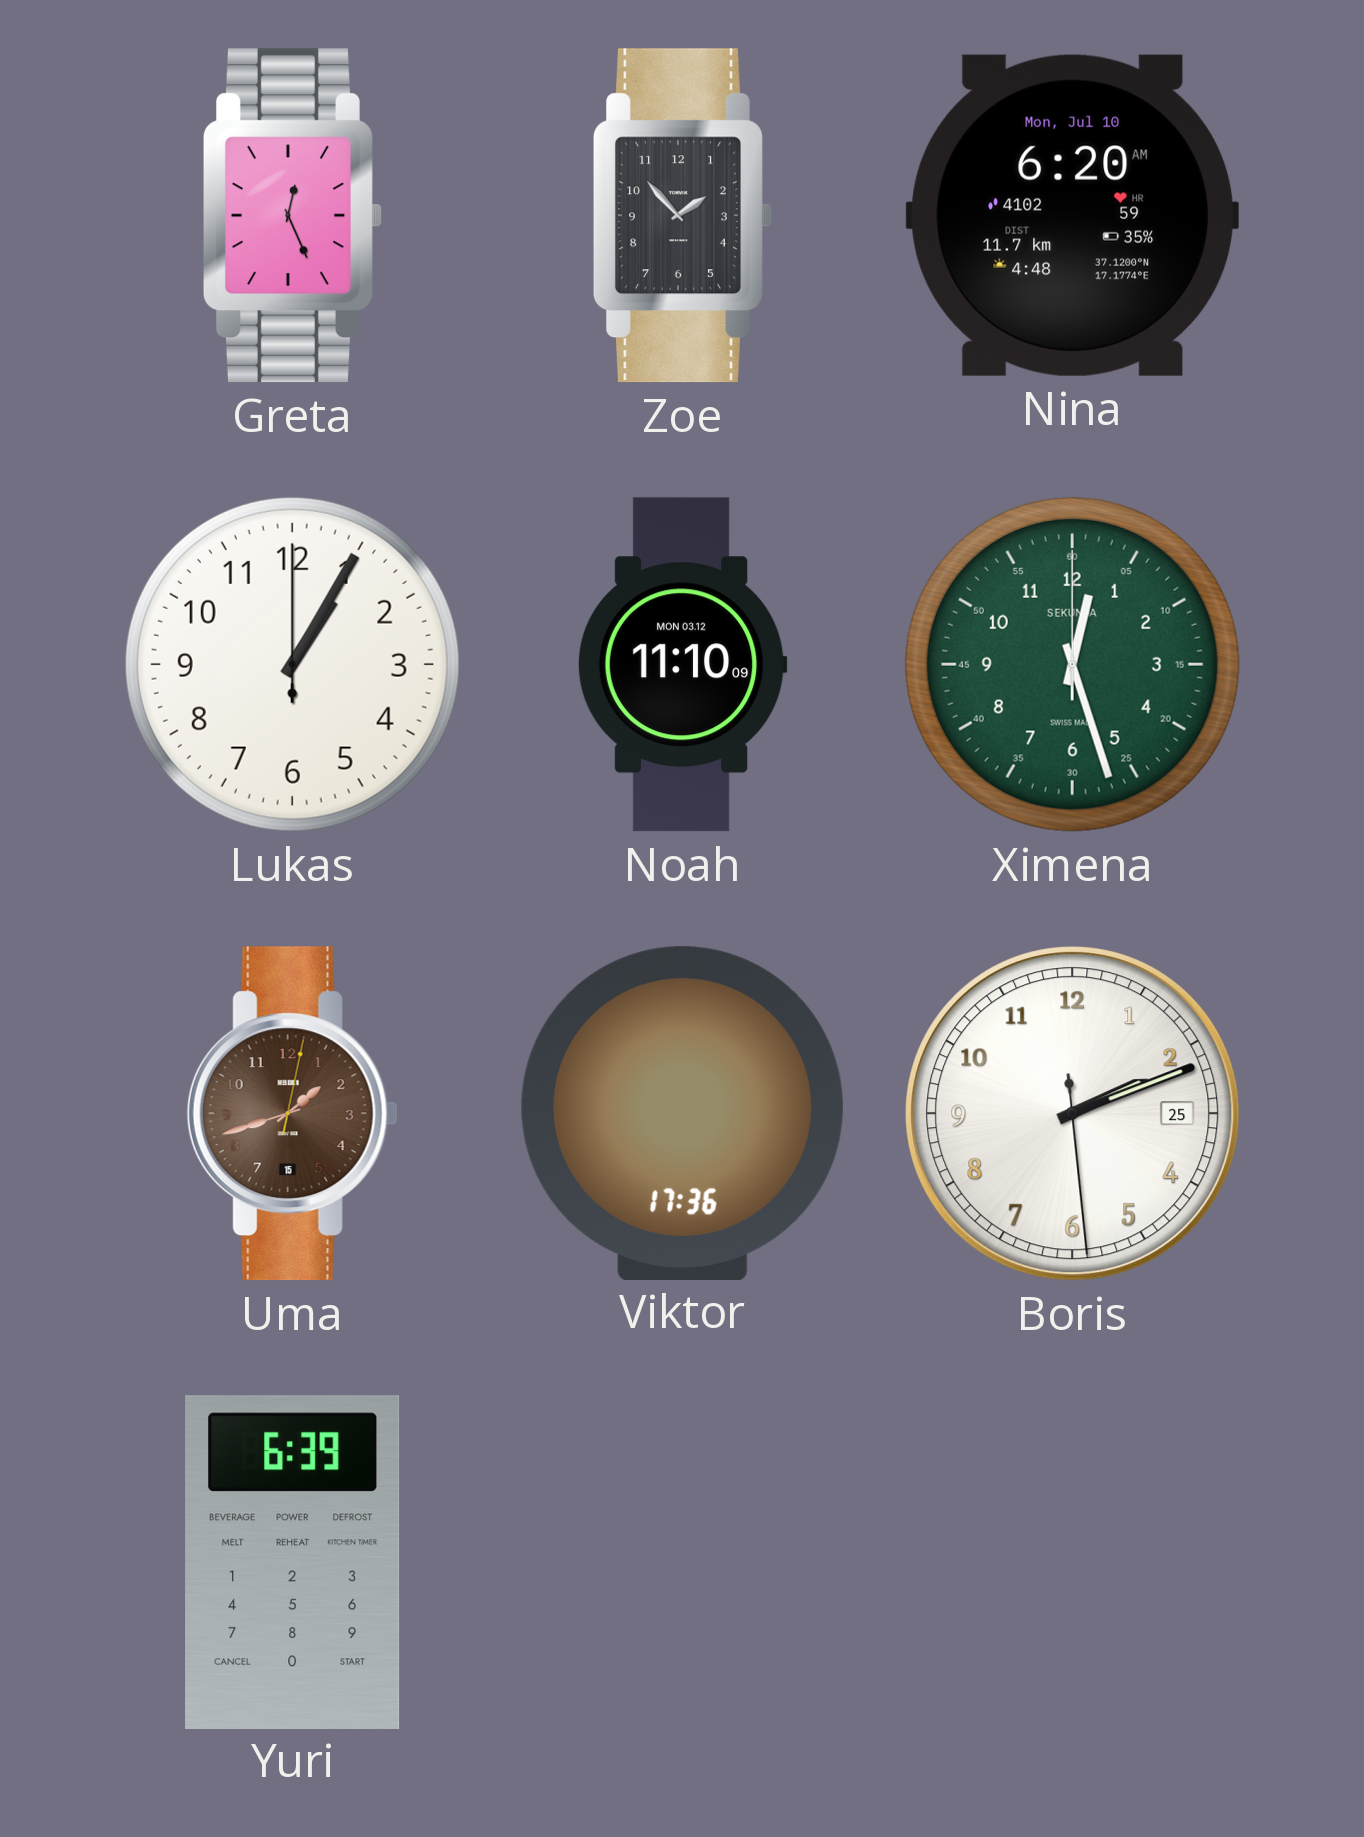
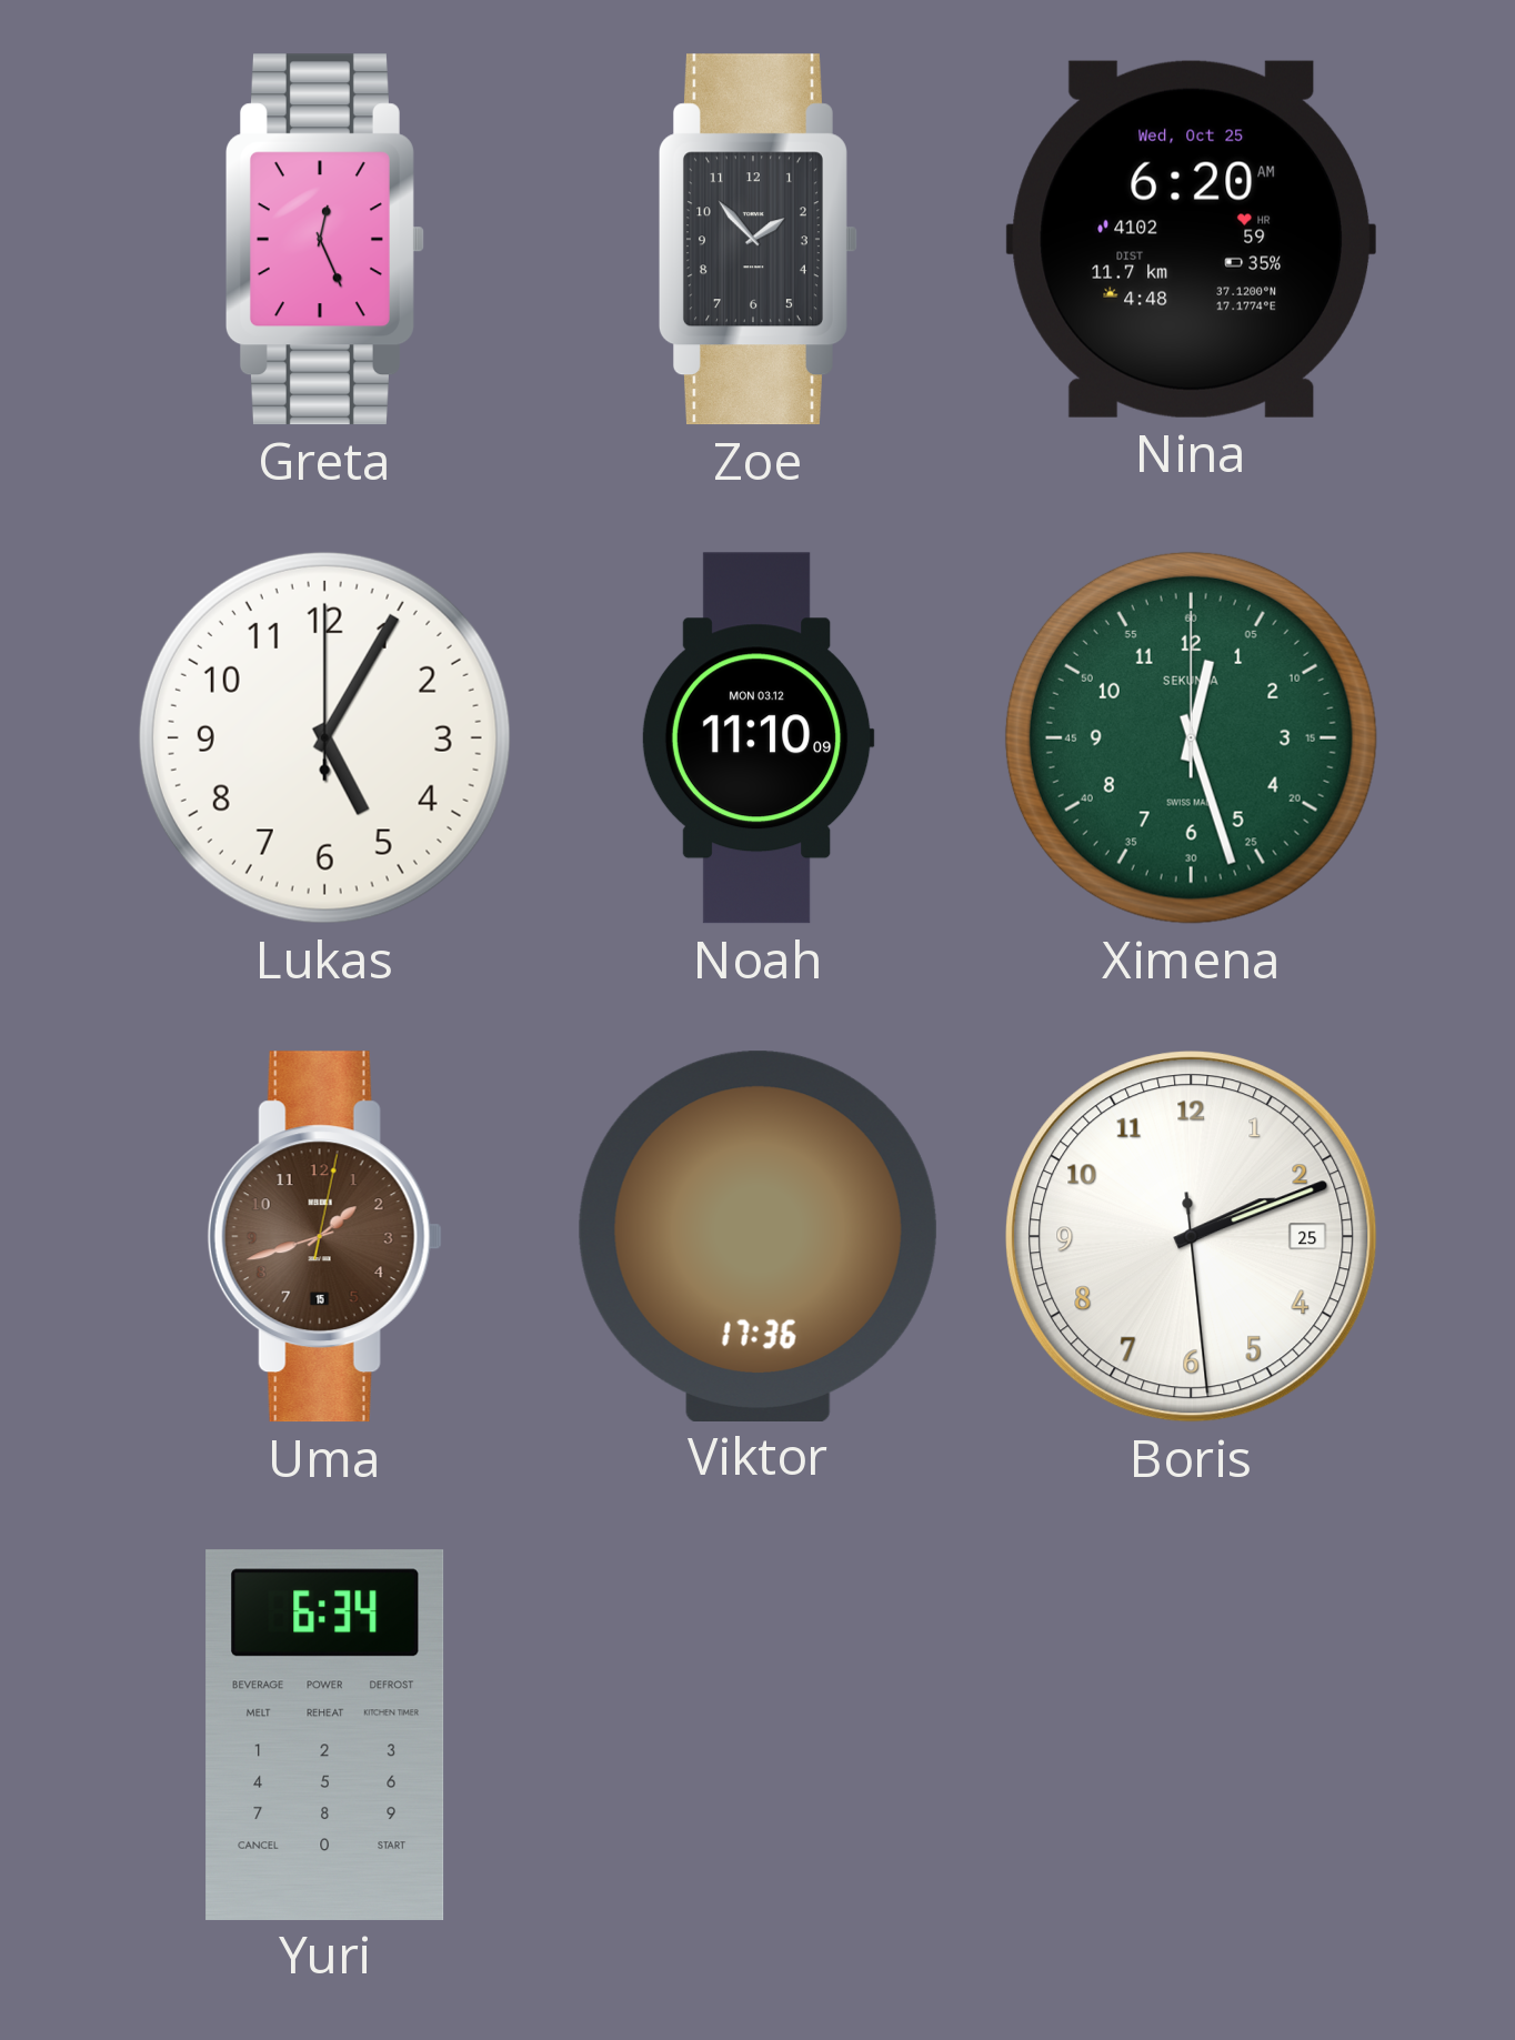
Nina date: Mon, Jul 10 -> Wed, Oct 25
Lukas: 1:05 -> 5:05
Yuri: 6:39 -> 6:34
